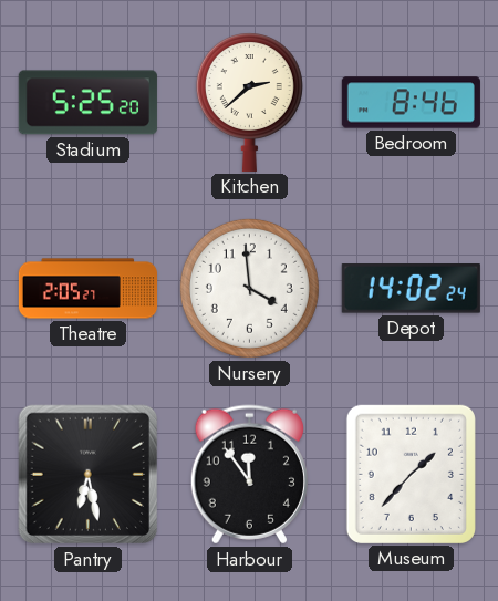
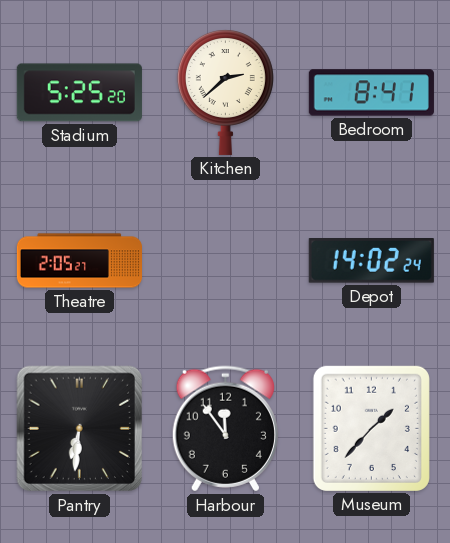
Bedroom: 8:46 -> 8:41
Nursery: 3:59 -> none
Pantry: 6:28 -> 6:31
